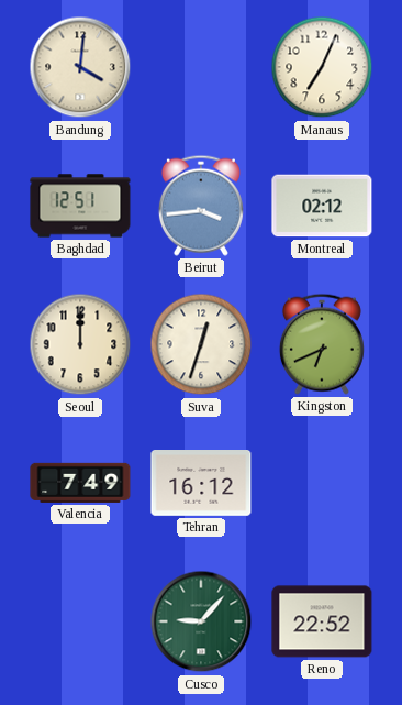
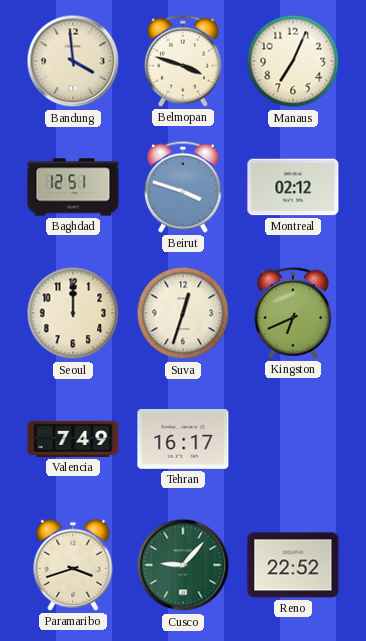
Bandung: 4:01 -> 3:59
Belmopan: none -> 3:48
Beirut: 3:44 -> 3:48
Tehran: 16:12 -> 16:17
Paramaribo: none -> 3:42
